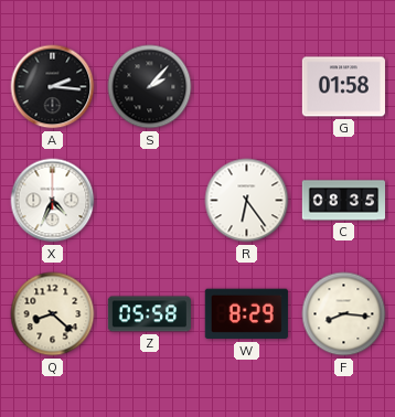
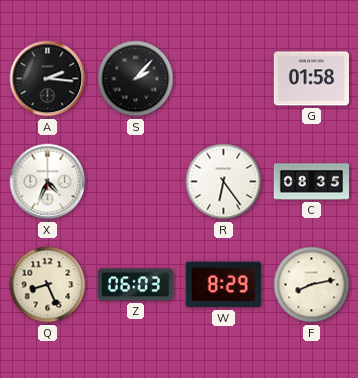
Q: 8:22 -> 8:26
Z: 05:58 -> 06:03
F: 8:16 -> 8:13
